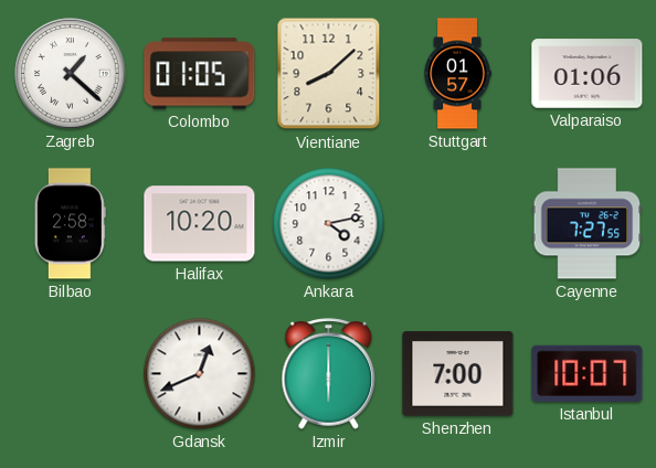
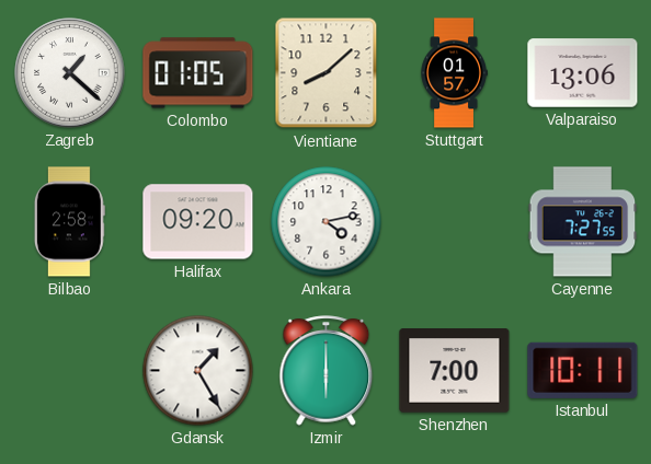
Valparaiso: 01:06 -> 13:06
Halifax: 10:20 -> 09:20
Gdansk: 12:41 -> 1:25
Istanbul: 10:07 -> 10:11
